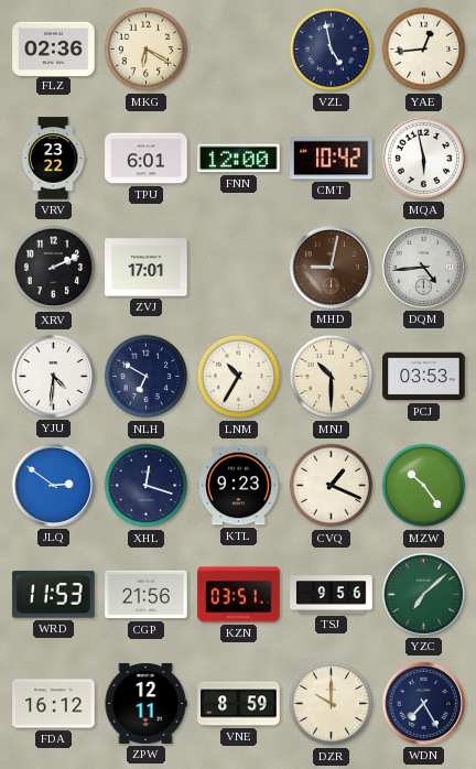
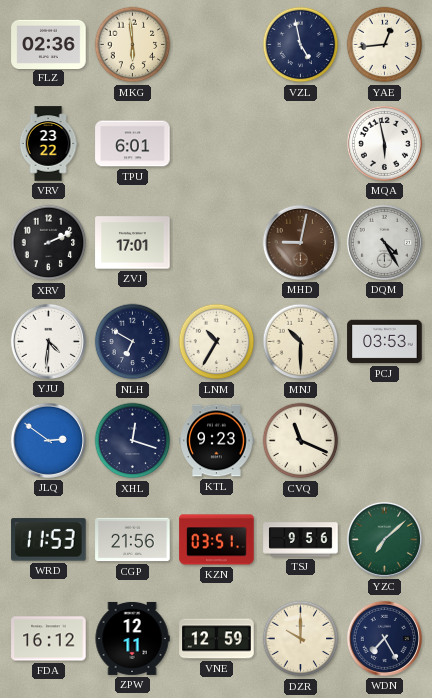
MKG: 6:20 -> 5:59
FNN: 12:00 -> none
CMT: 10:42 -> none
DQM: 4:44 -> 4:25
CVQ: 1:19 -> 11:19
MZW: 10:24 -> none
VNE: 8:59 -> 12:59
